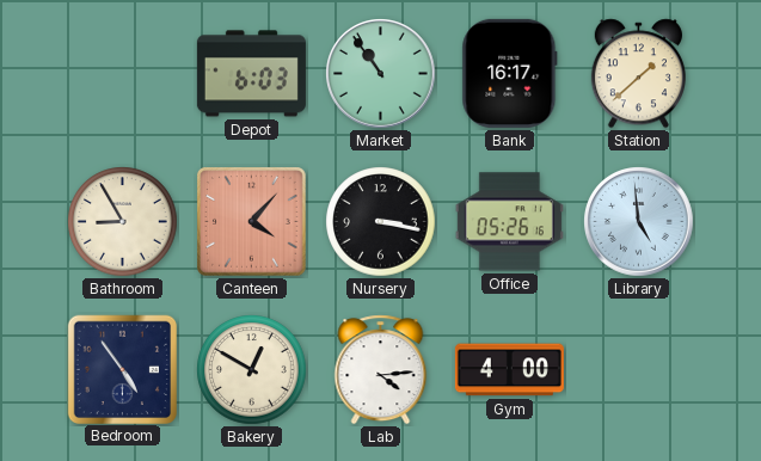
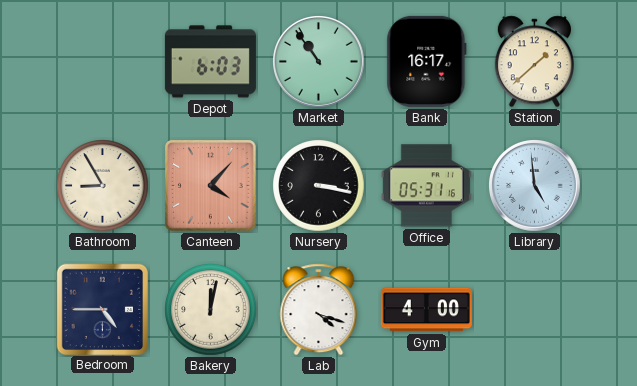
Office: 05:26 -> 05:31
Bedroom: 4:54 -> 4:45
Bakery: 12:50 -> 12:02
Lab: 4:14 -> 4:18
